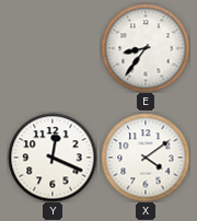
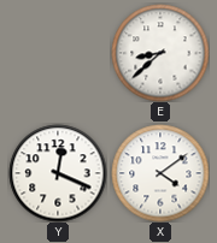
E: 8:36 -> 8:38
